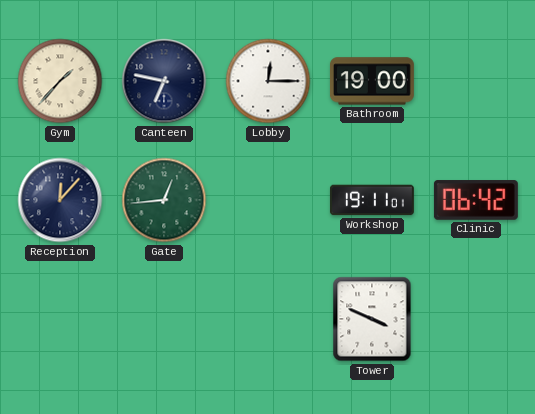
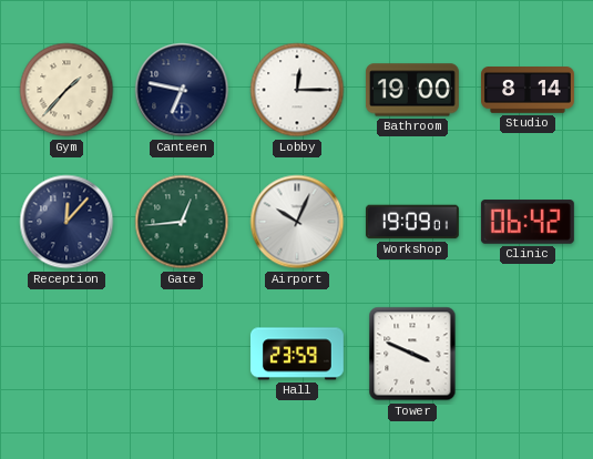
Studio: none -> 8:14
Airport: none -> 10:04
Workshop: 19:11 -> 19:09
Hall: none -> 23:59
